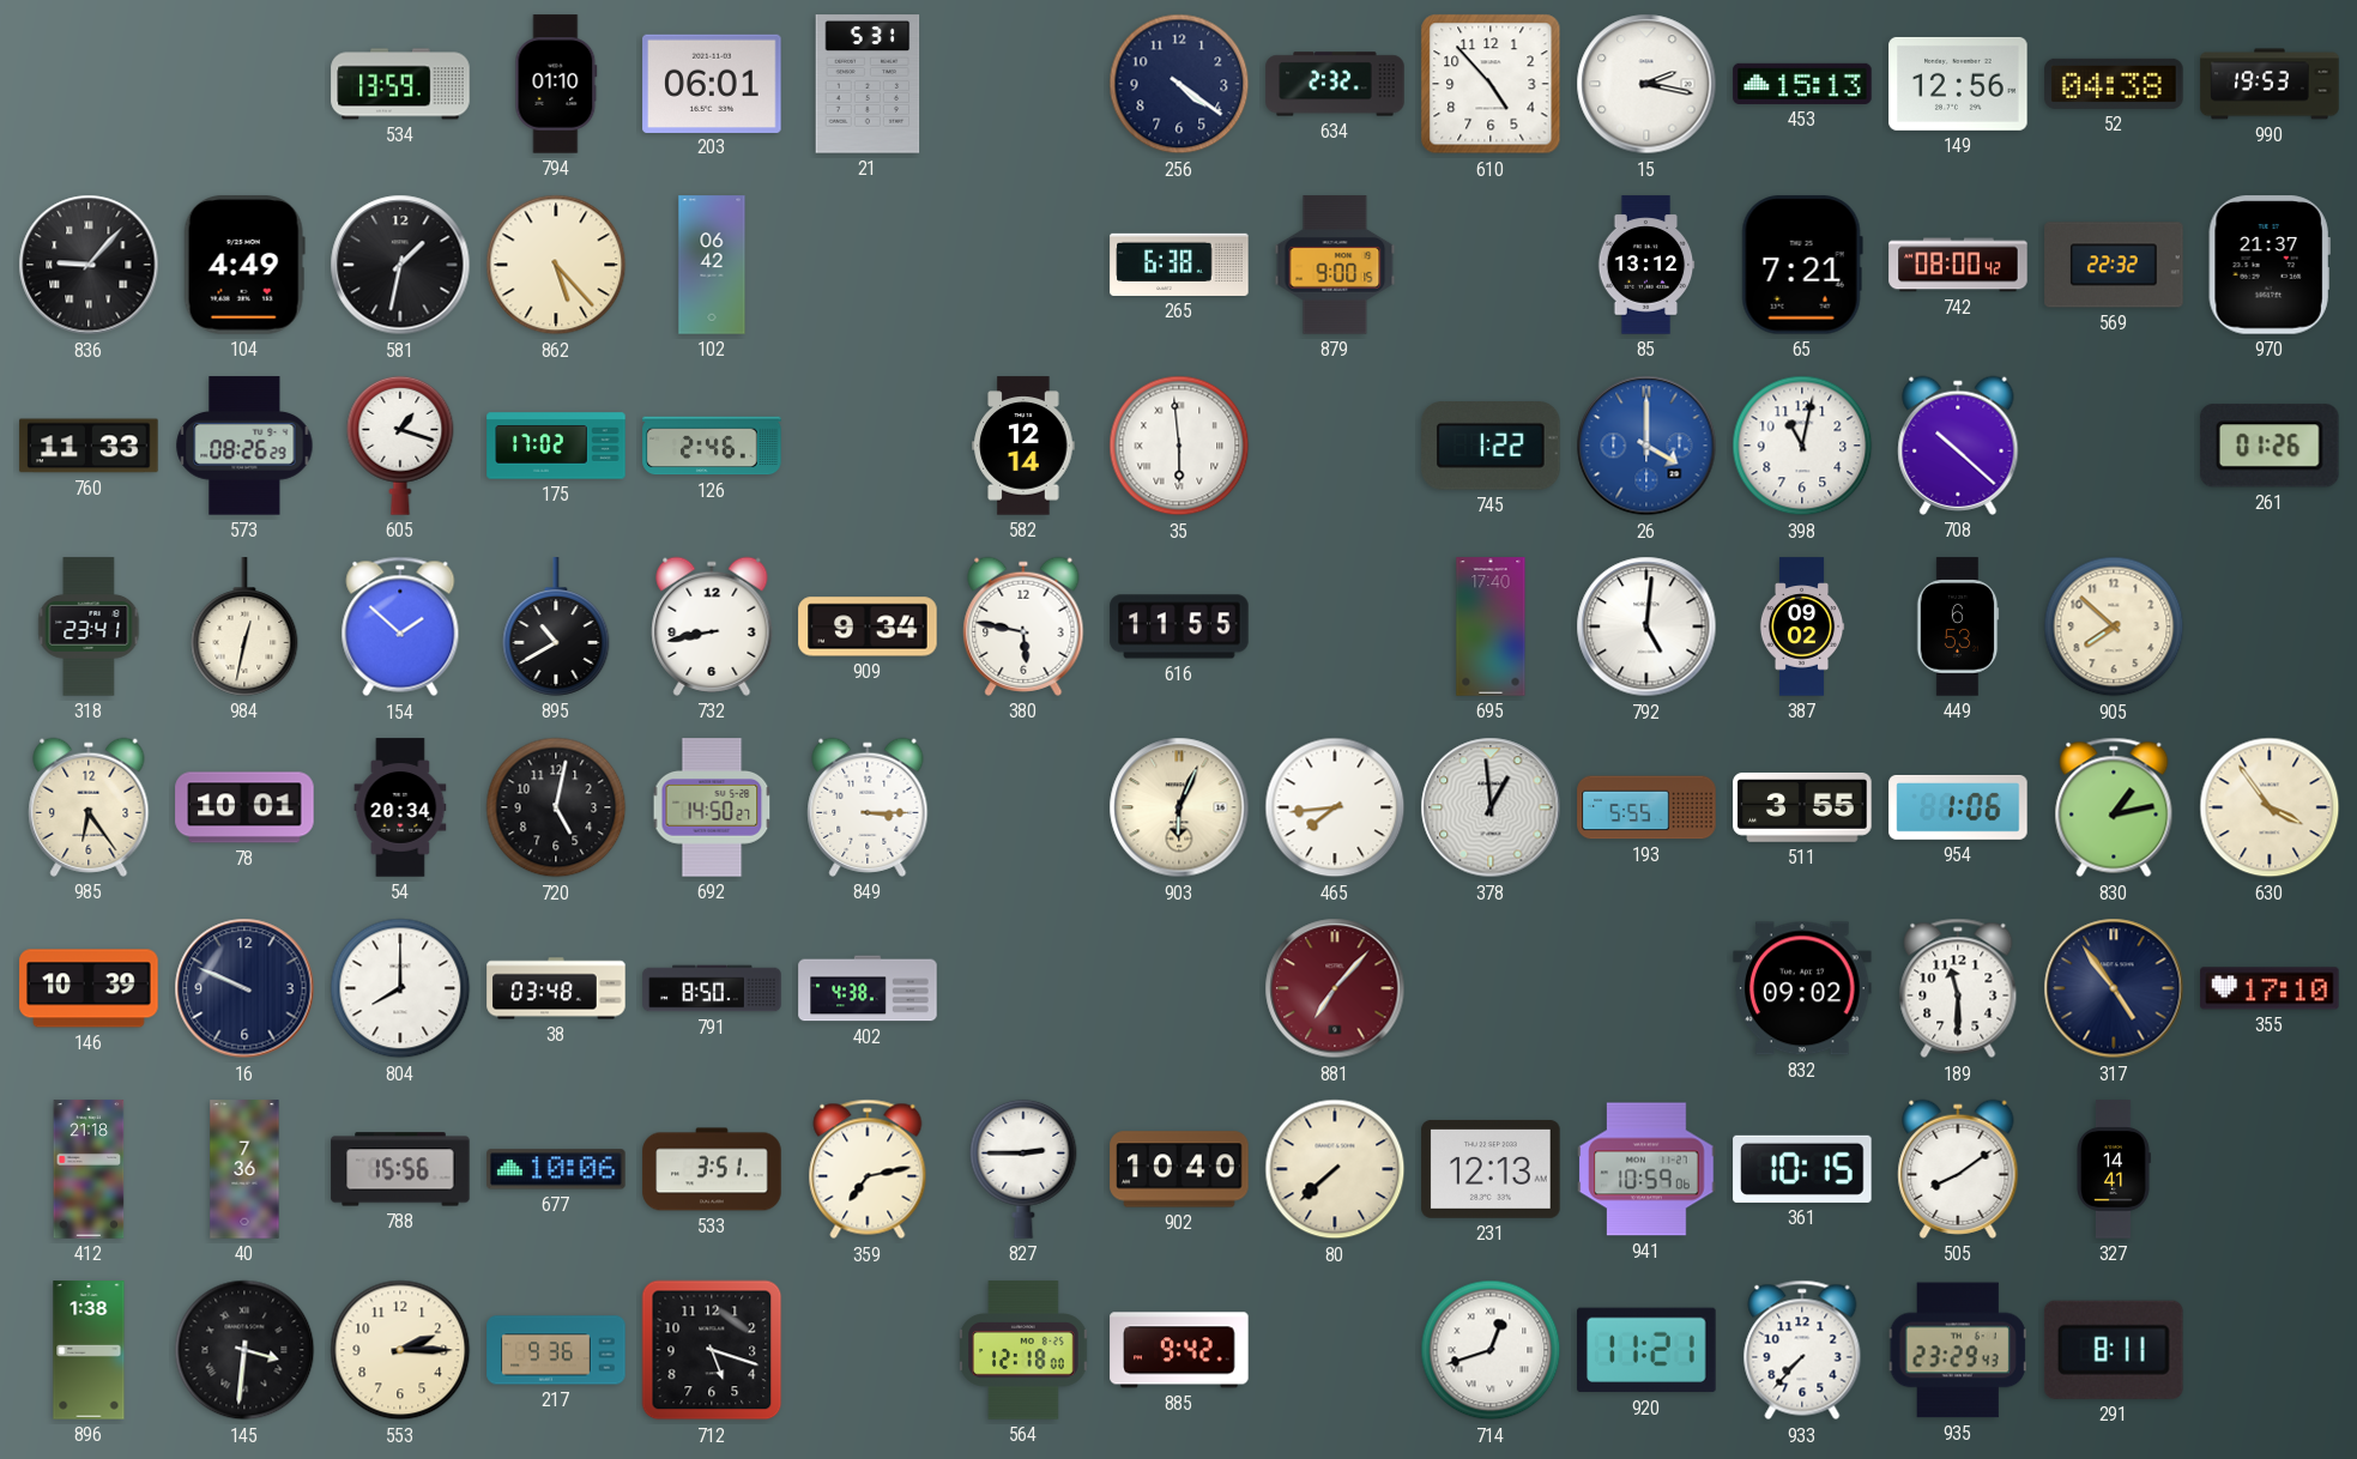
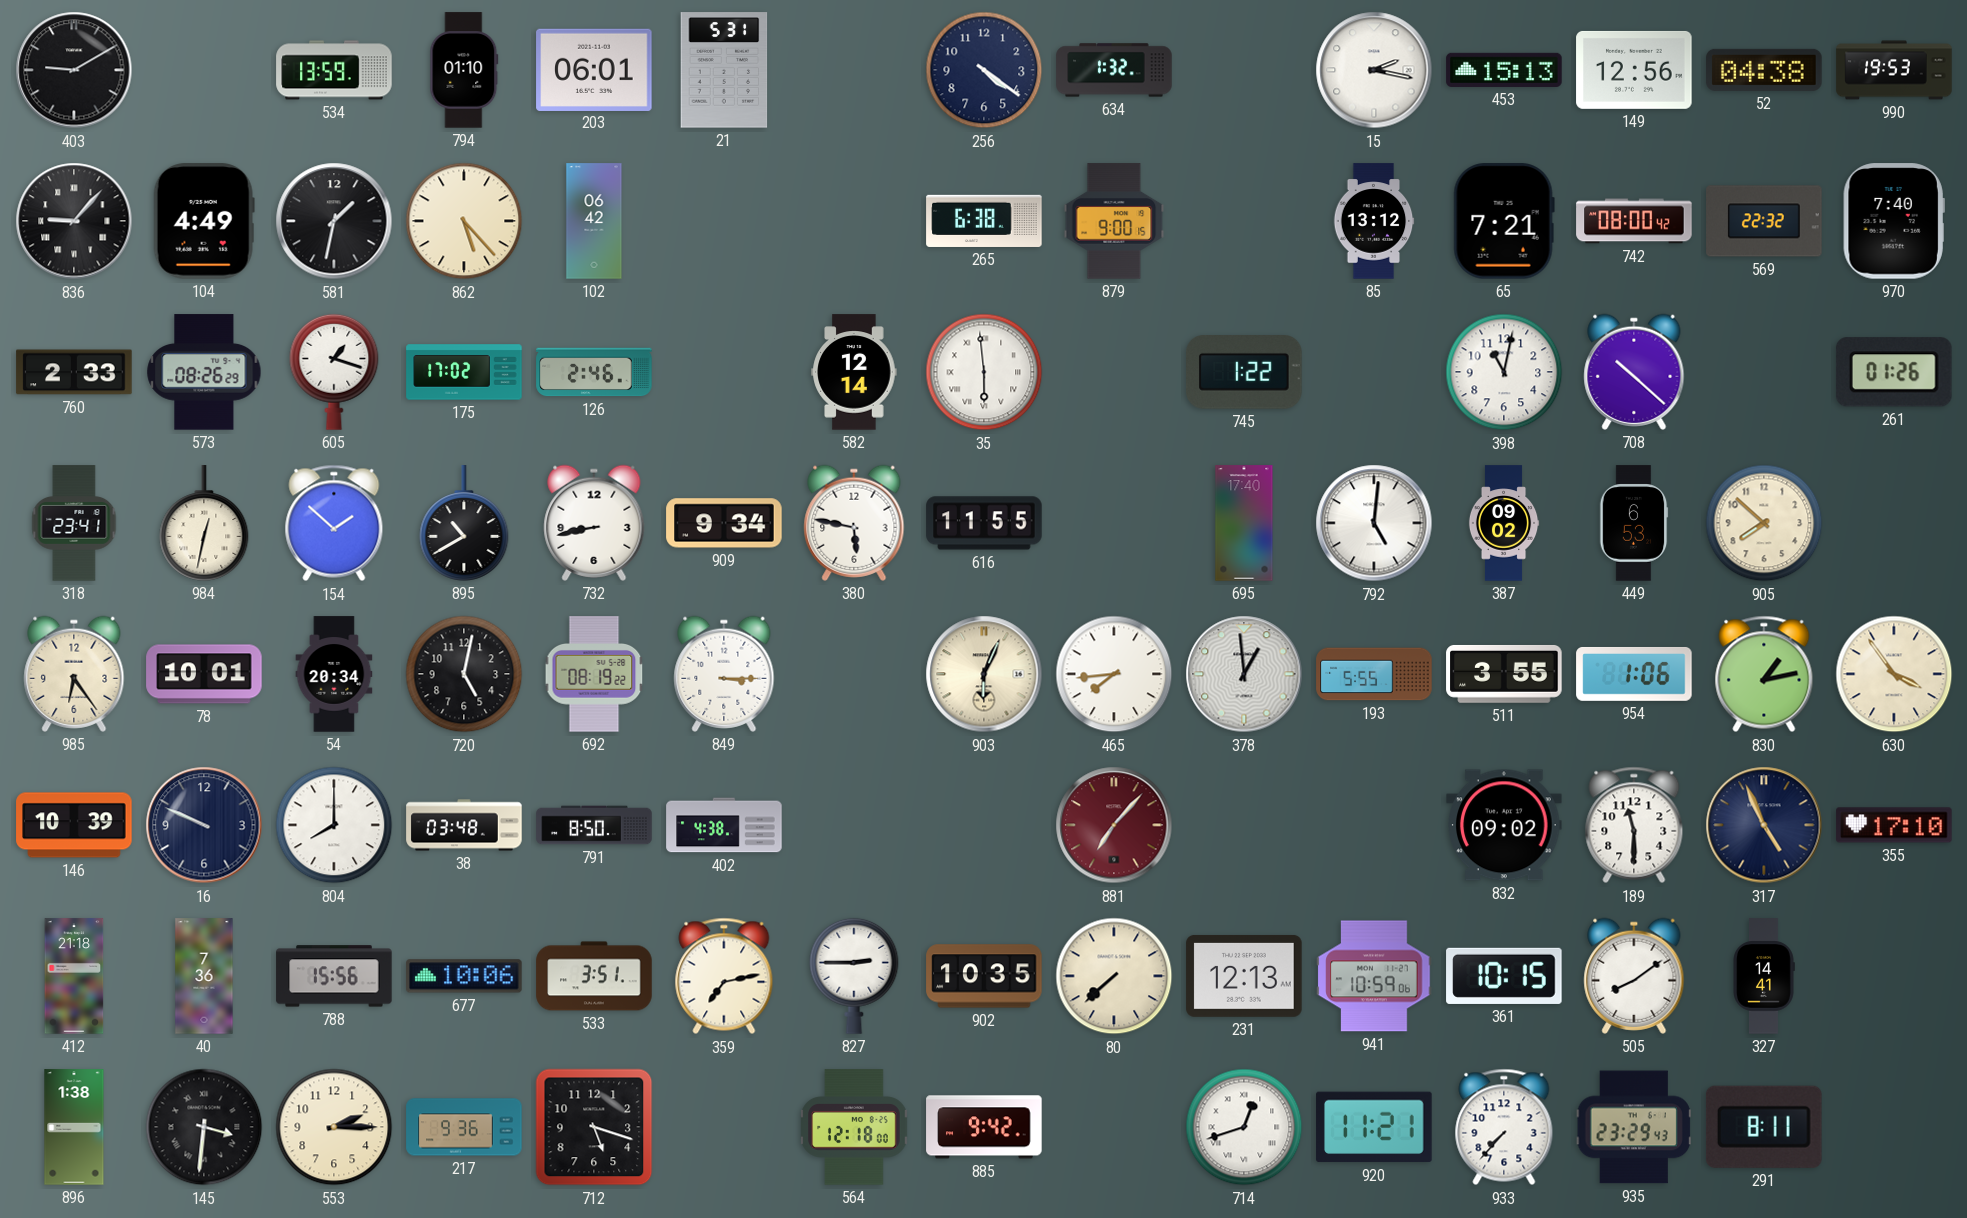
403: none -> 9:10
634: 2:32 -> 1:32
610: 4:53 -> none
970: 21:37 -> 7:40
760: 11:33 -> 2:33
26: 4:00 -> none
692: 14:50 -> 08:19
317: 4:54 -> 4:56
902: 10:40 -> 10:35
